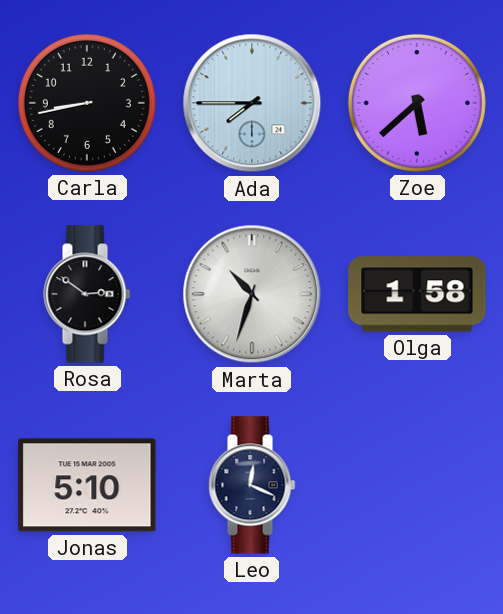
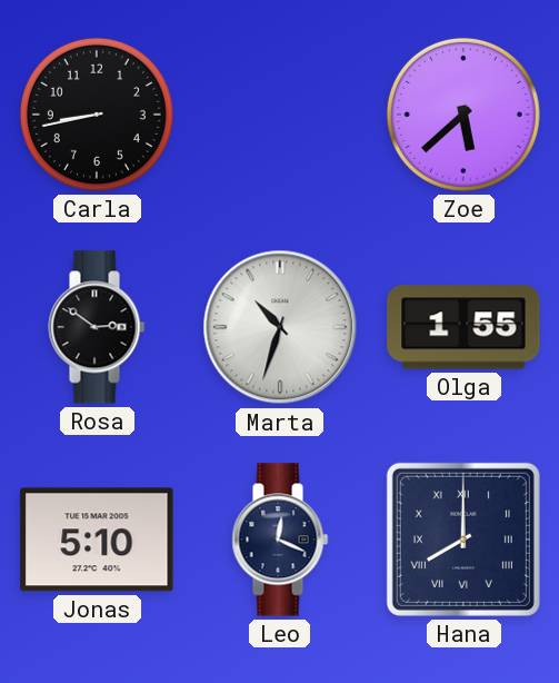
Ada: 7:45 -> none
Olga: 1:58 -> 1:55
Hana: none -> 8:00
